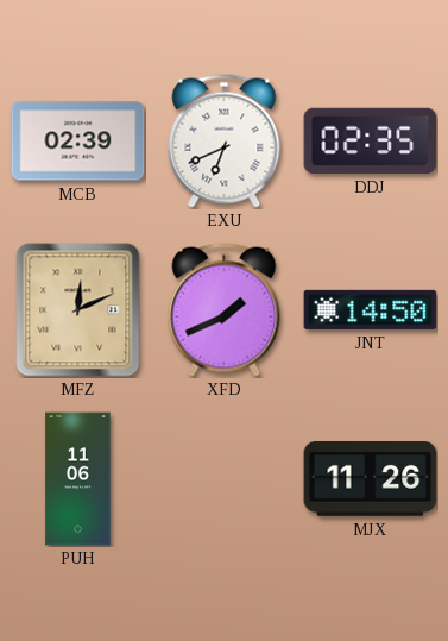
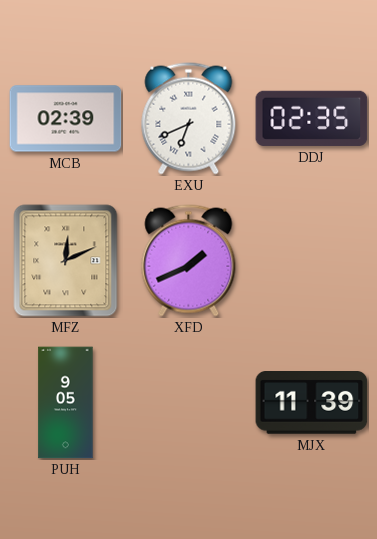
JNT: 14:50 -> none
PUH: 11:06 -> 9:05
MJX: 11:26 -> 11:39
